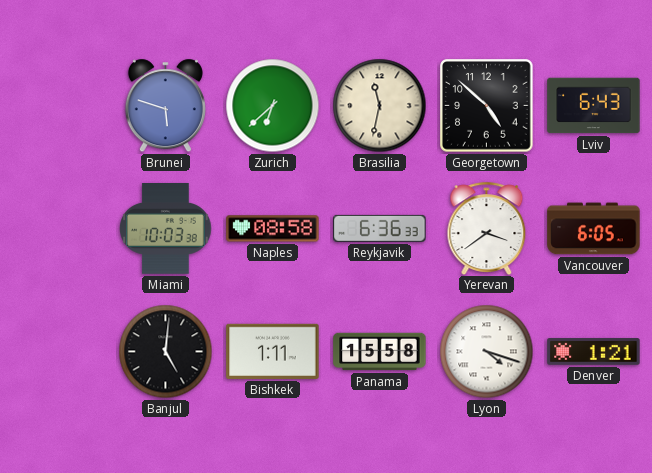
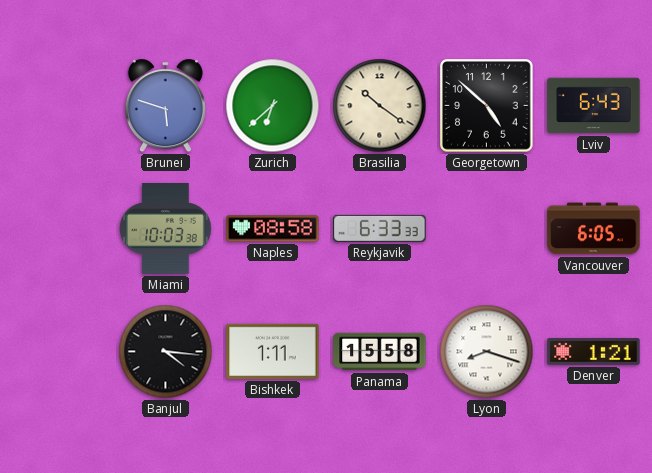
Brasilia: 11:32 -> 10:21
Reykjavik: 6:36 -> 6:33
Yerevan: 3:39 -> none
Banjul: 5:01 -> 4:16
Lyon: 4:18 -> 8:18
